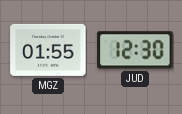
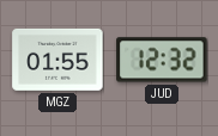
JUD: 12:30 -> 12:32
